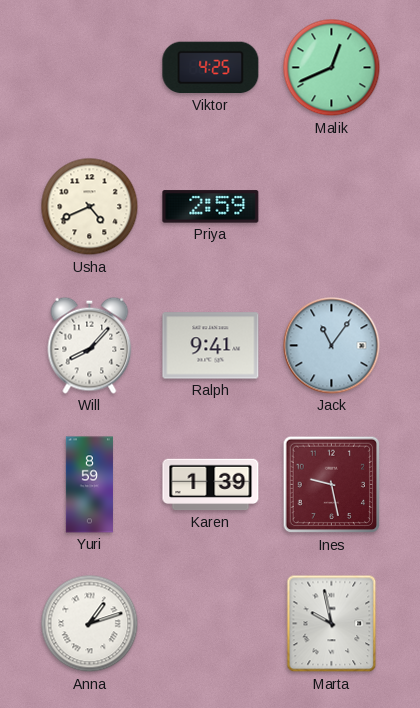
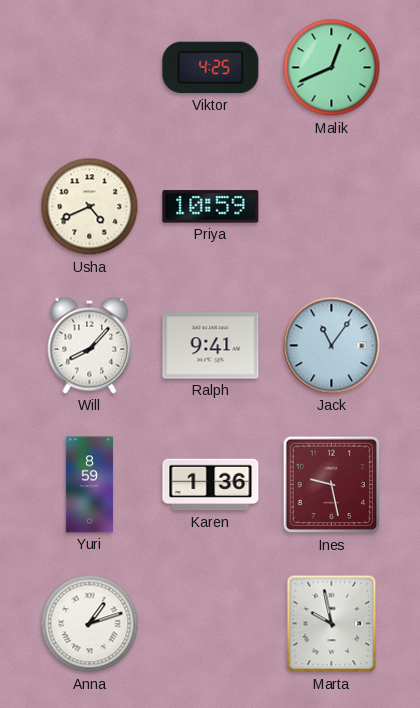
Priya: 2:59 -> 10:59
Karen: 1:39 -> 1:36
